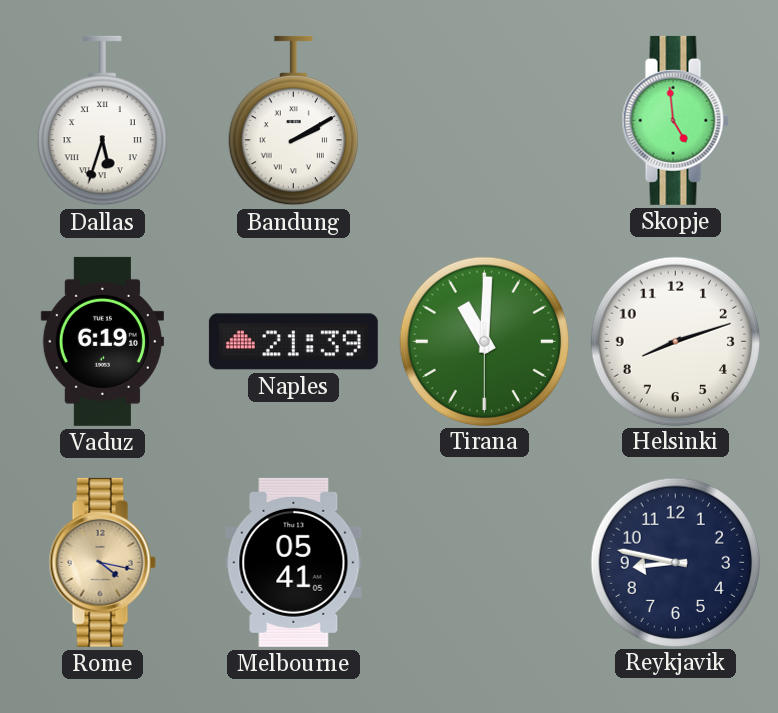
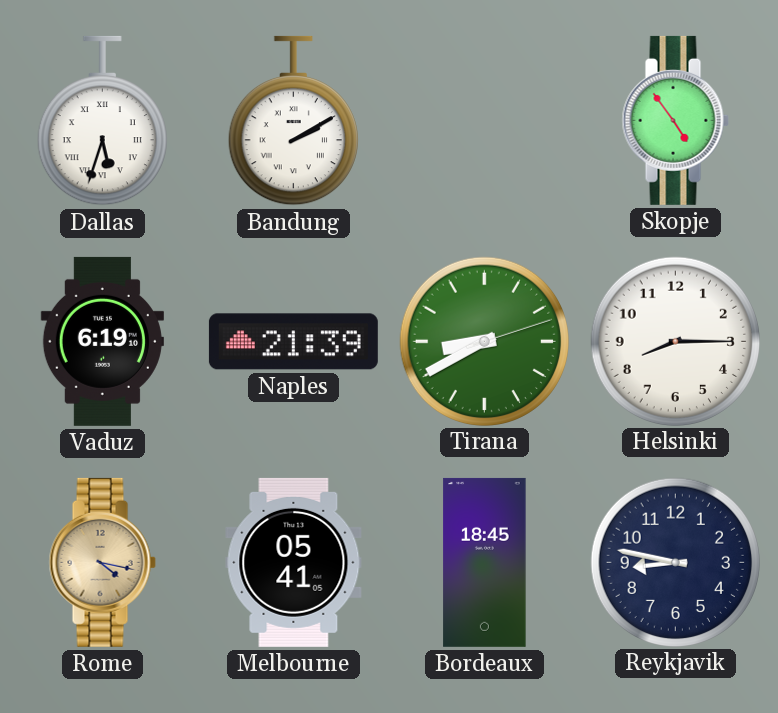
Skopje: 4:59 -> 4:54
Tirana: 11:00 -> 8:40
Helsinki: 8:12 -> 8:15
Bordeaux: none -> 18:45
